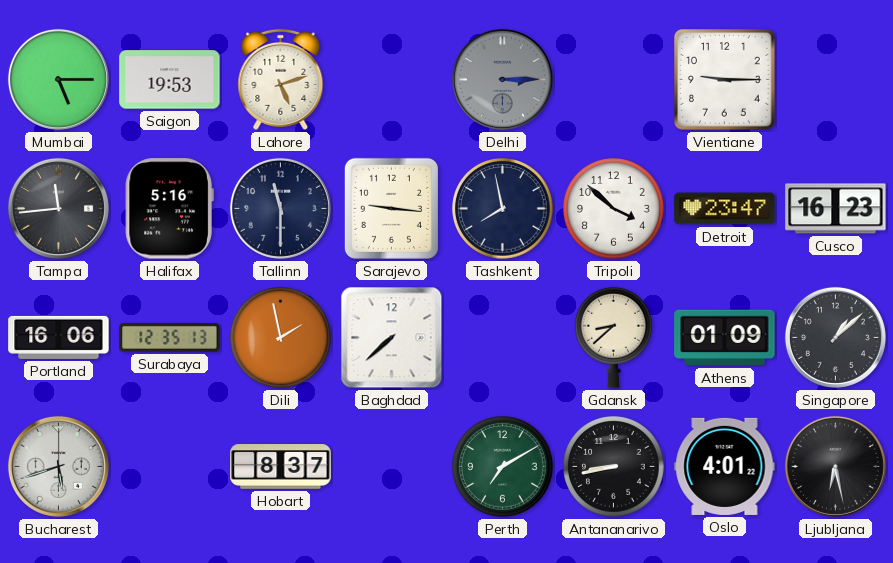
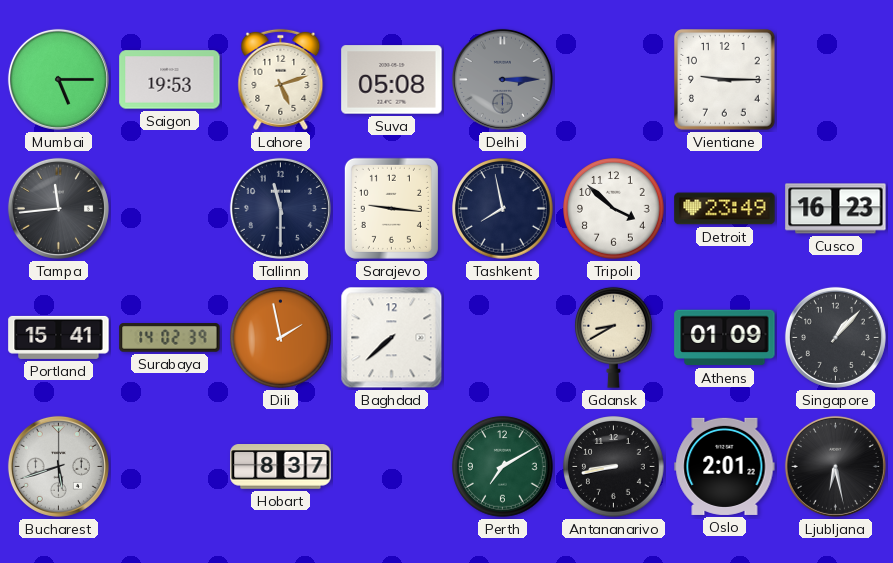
Suva: none -> 05:08
Halifax: 5:16 -> none
Detroit: 23:47 -> 23:49
Portland: 16:06 -> 15:41
Surabaya: 12:35 -> 14:02
Gdansk: 8:38 -> 8:40
Singapore: 1:08 -> 1:07
Oslo: 4:01 -> 2:01
